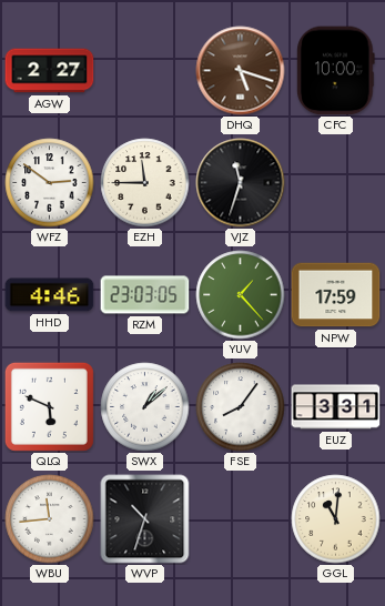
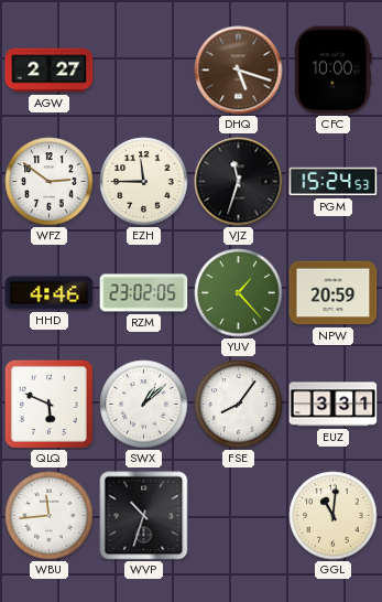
PGM: none -> 15:24
RZM: 23:03 -> 23:02
NPW: 17:59 -> 20:59
